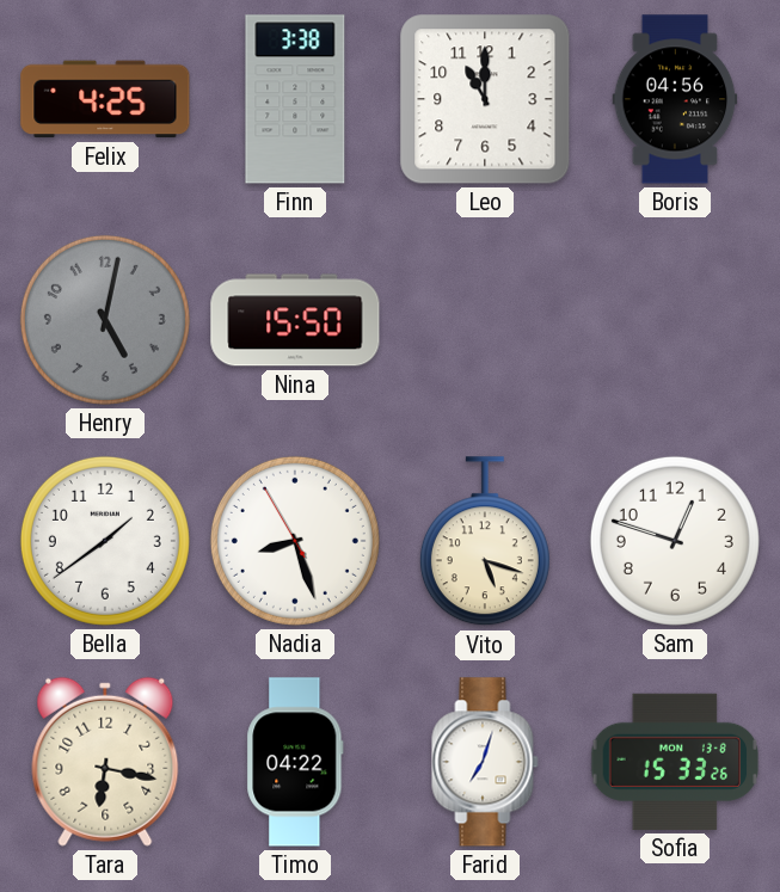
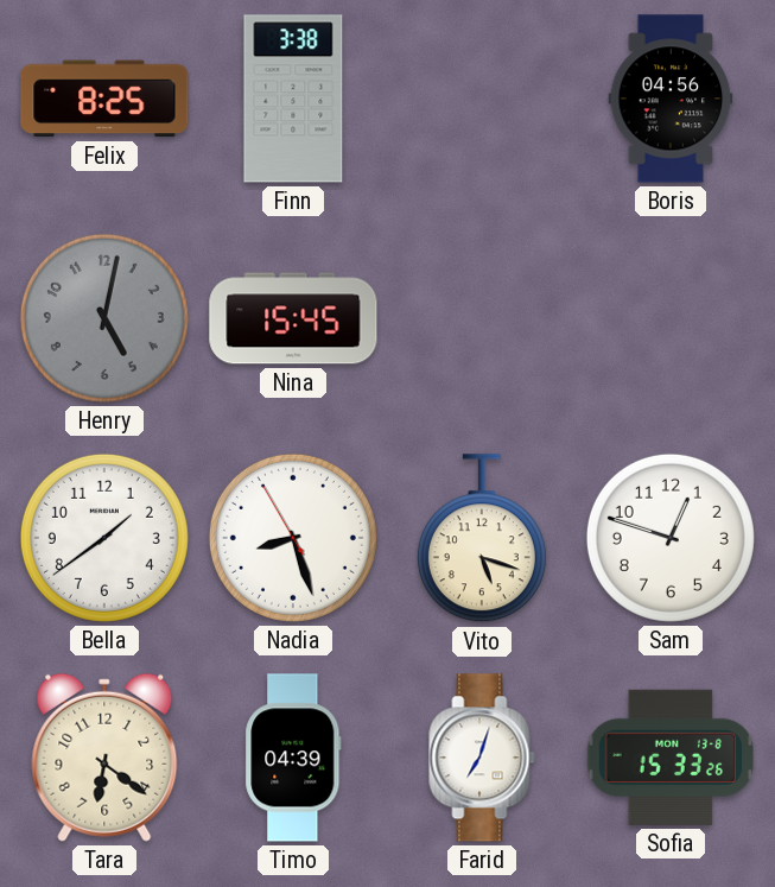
Felix: 4:25 -> 8:25
Leo: 11:00 -> none
Nina: 15:50 -> 15:45
Tara: 6:17 -> 6:21
Timo: 04:22 -> 04:39
